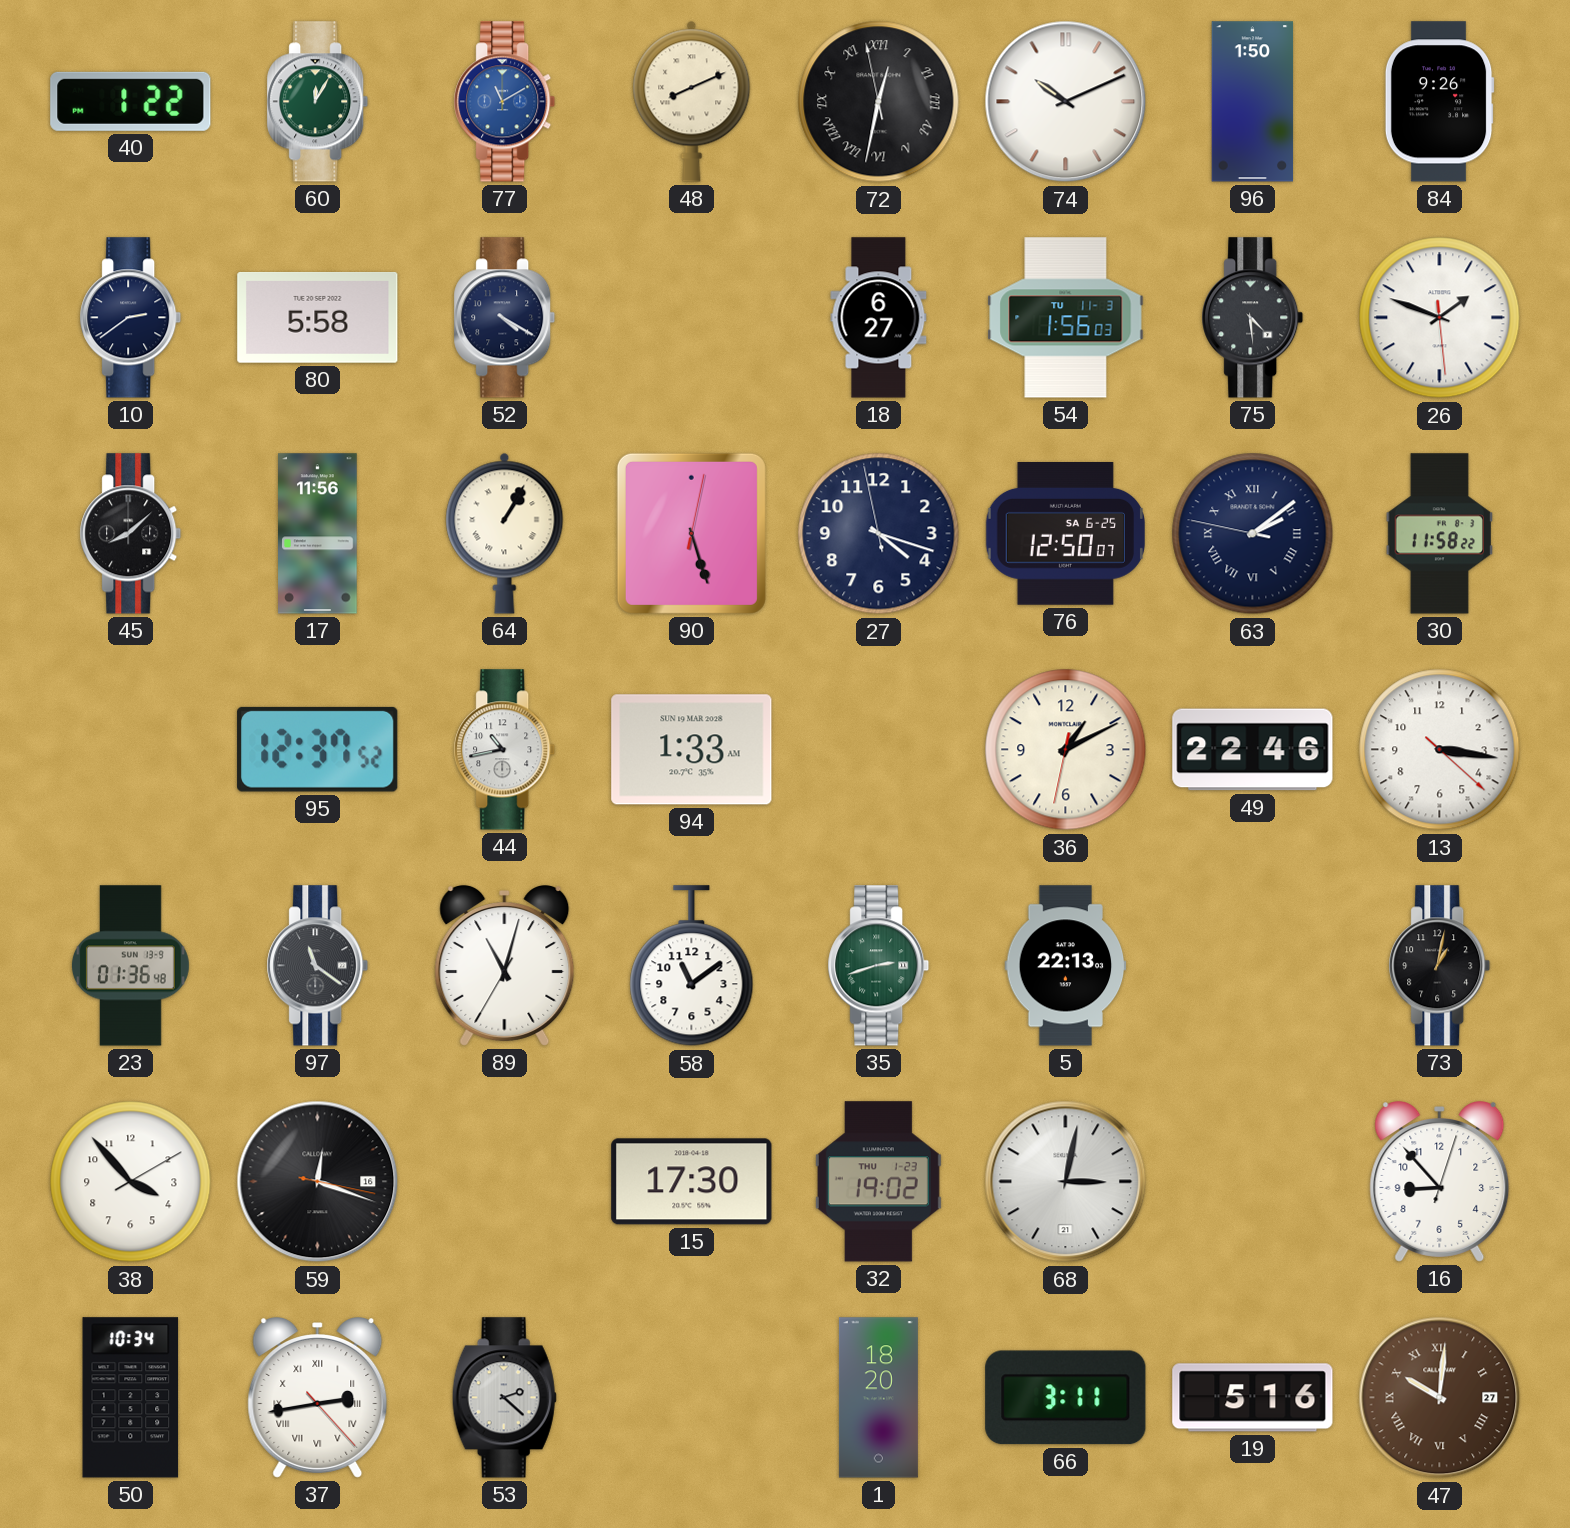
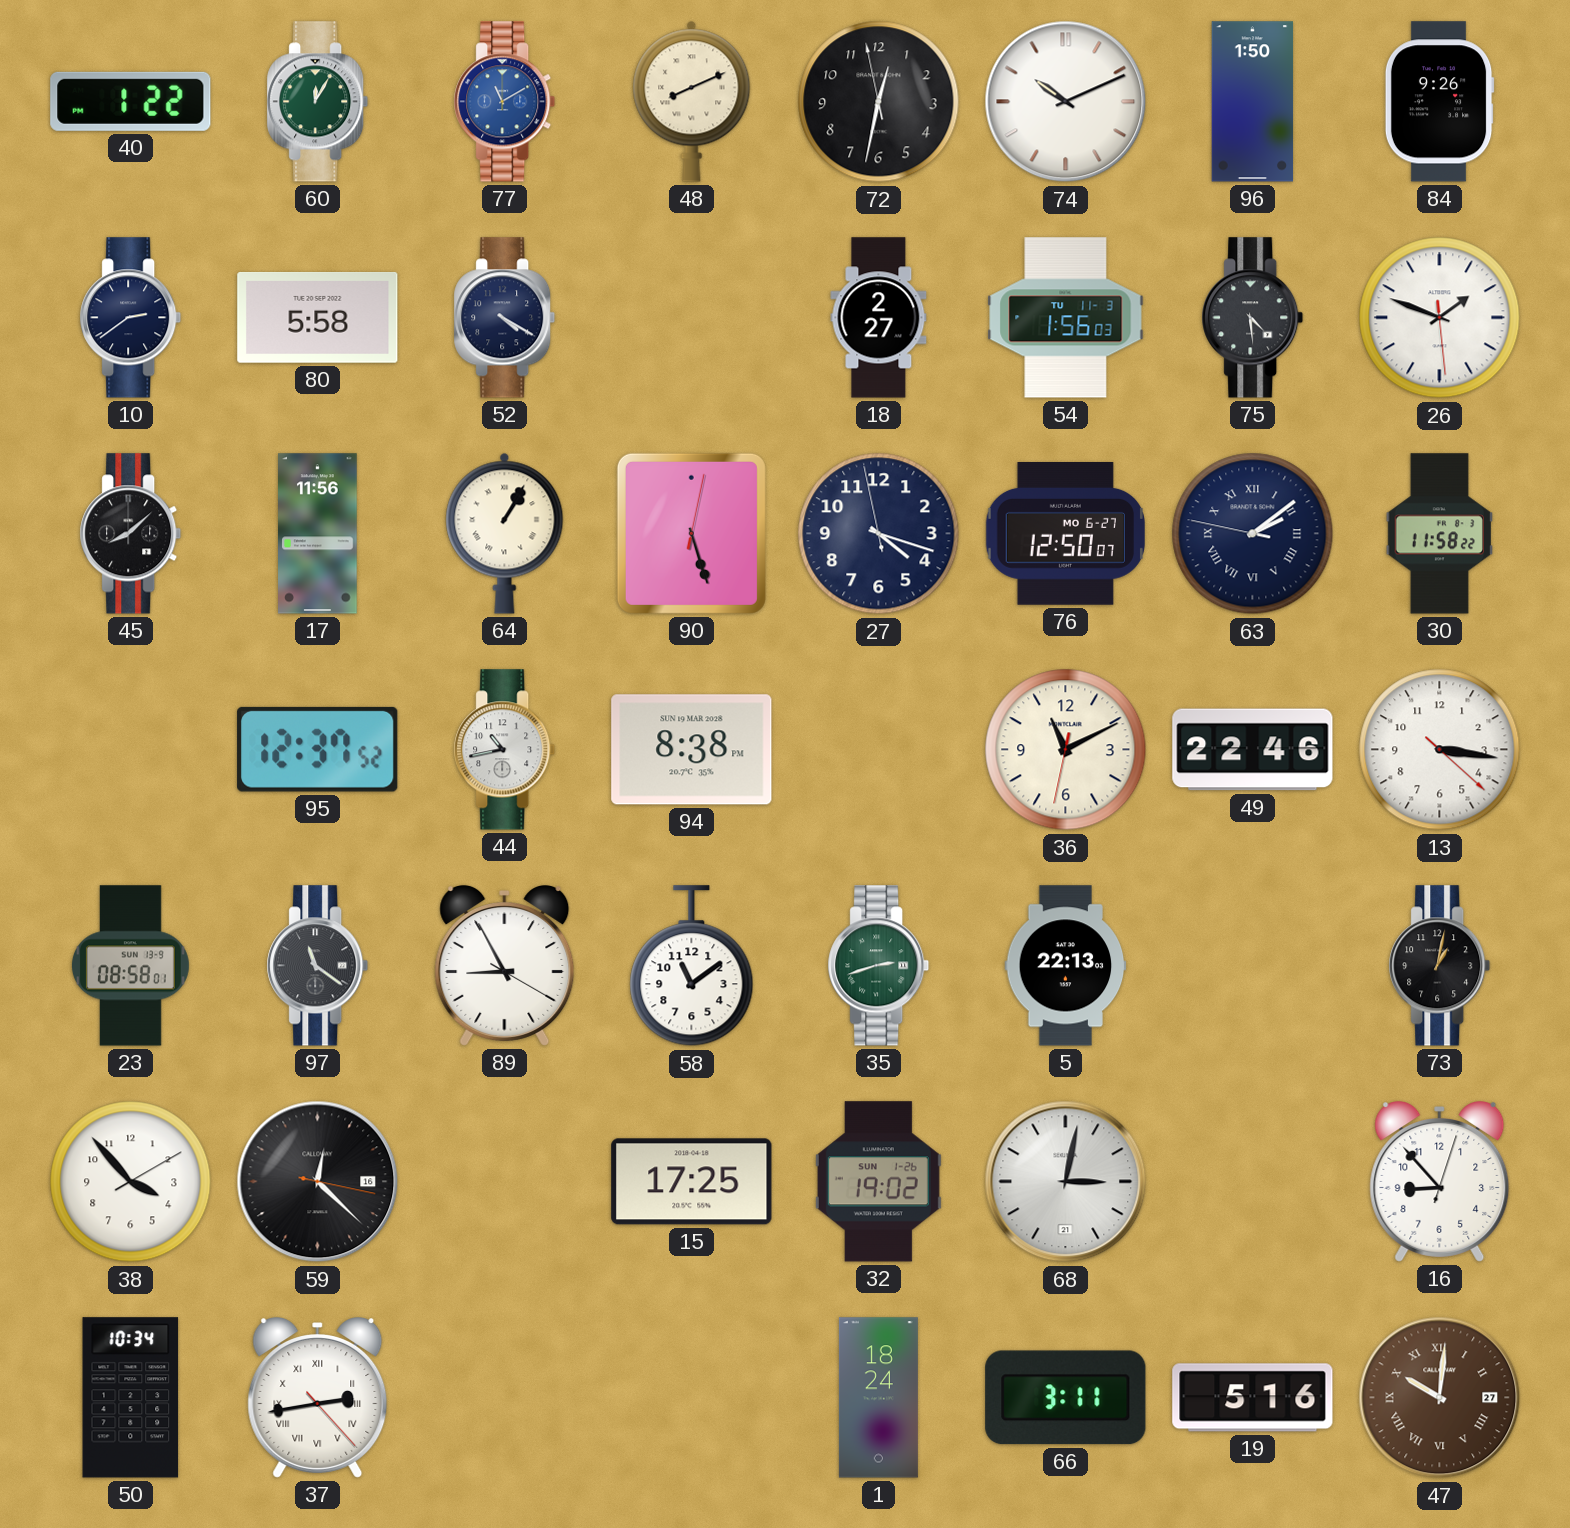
72 numerals: Roman -> Arabic
18: 6:27 -> 2:27
76 date: SA 6-25 -> MO 6-27
94: 1:33 -> 8:38
36: 1:10 -> 11:10
23: 01:36 -> 08:58
89: 11:02 -> 8:55
59: 12:18 -> 12:22
15: 17:30 -> 17:25
32 date: THU 1-23 -> SUN 1-26
53: 2:22 -> none
1: 18:20 -> 18:24
